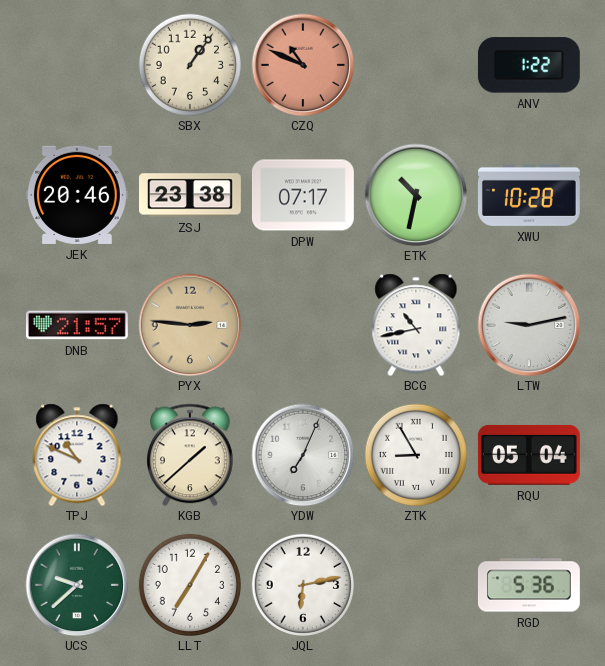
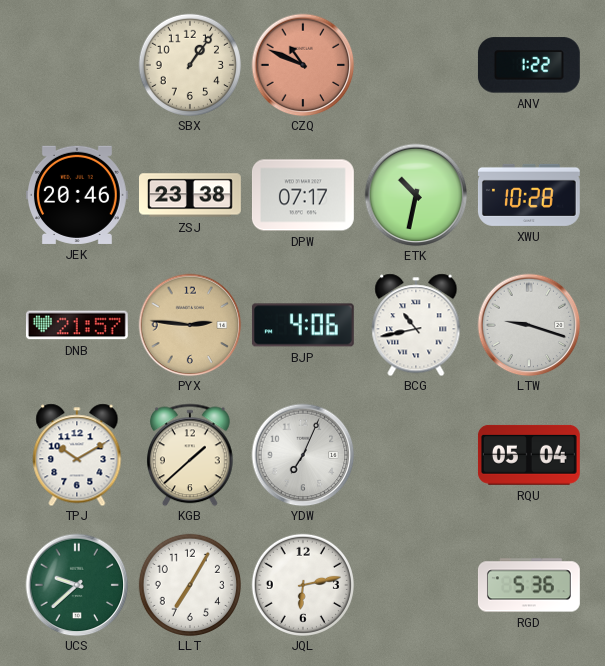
BJP: none -> 4:06
LTW: 9:13 -> 9:18
TPJ: 10:49 -> 10:10
ZTK: 8:55 -> none
